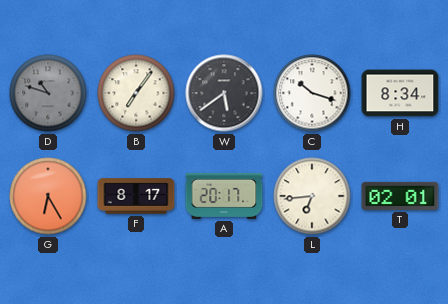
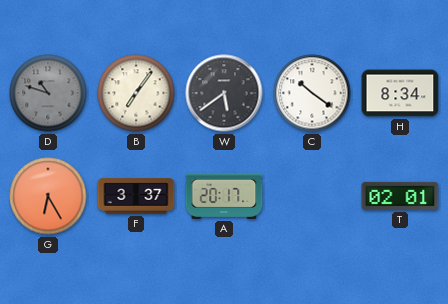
C: 10:18 -> 10:21
F: 8:17 -> 3:37
L: 6:44 -> none
